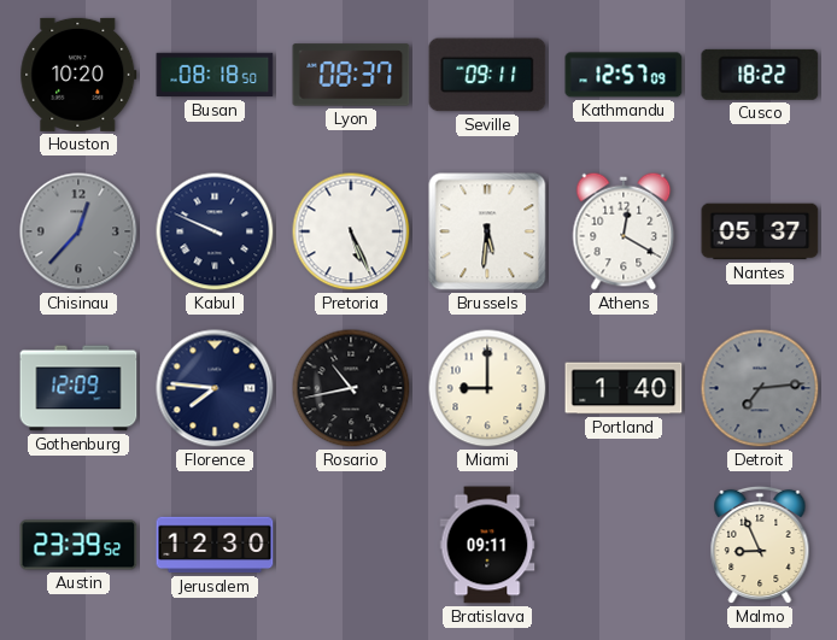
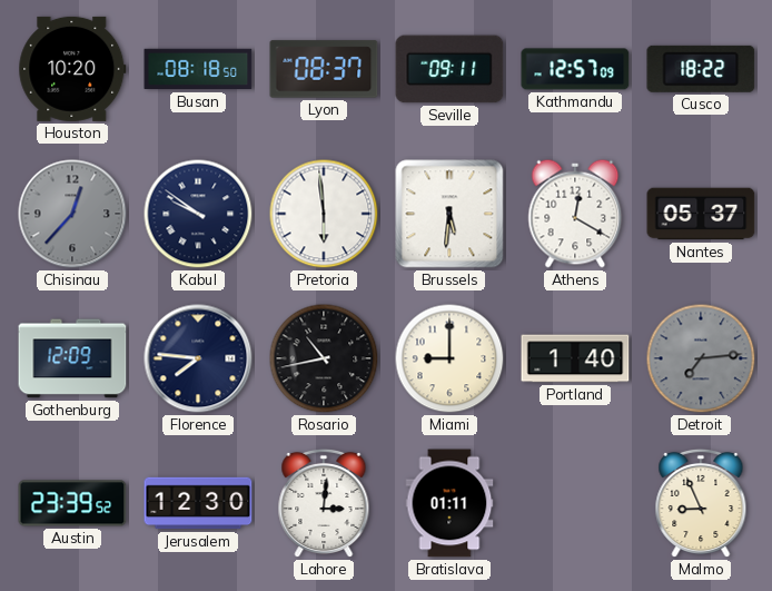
Kabul: 9:49 -> 9:51
Pretoria: 5:26 -> 5:59
Lahore: none -> 3:01
Bratislava: 09:11 -> 01:11
